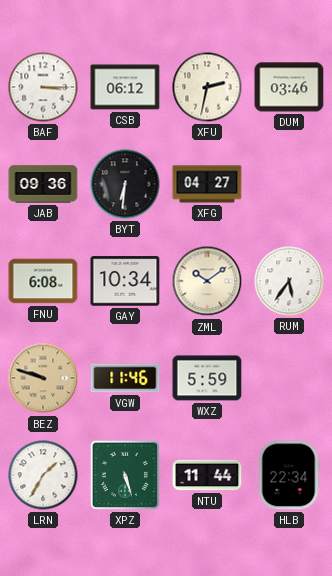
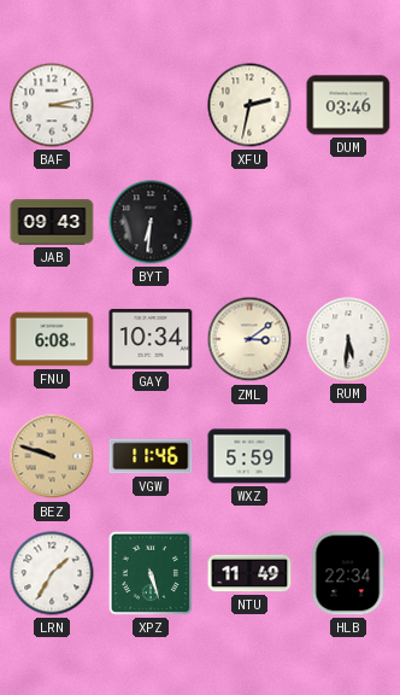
BAF: 3:15 -> 3:13
CSB: 06:12 -> none
JAB: 09:36 -> 09:43
XFG: 04:27 -> none
ZML: 10:09 -> 3:09
RUM: 5:36 -> 5:31
NTU: 11:44 -> 11:49
